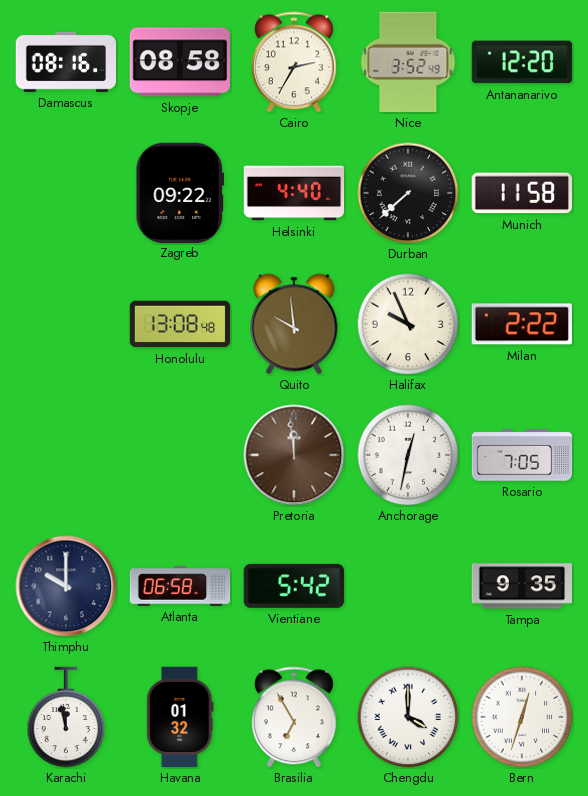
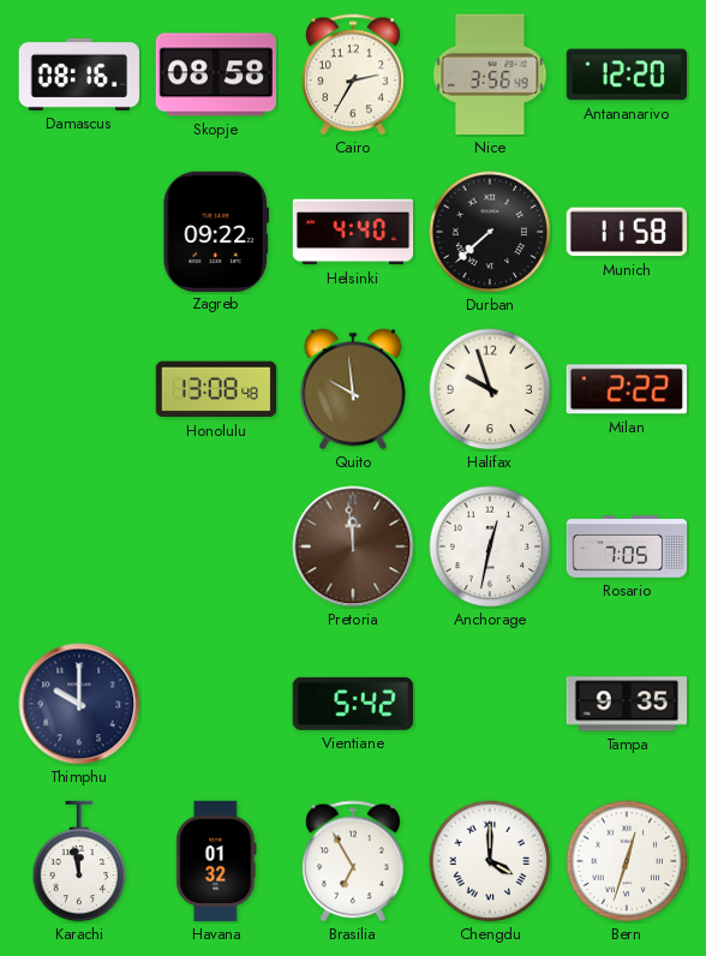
Nice: 3:52 -> 3:56
Halifax: 9:56 -> 9:57
Atlanta: 06:58 -> none
